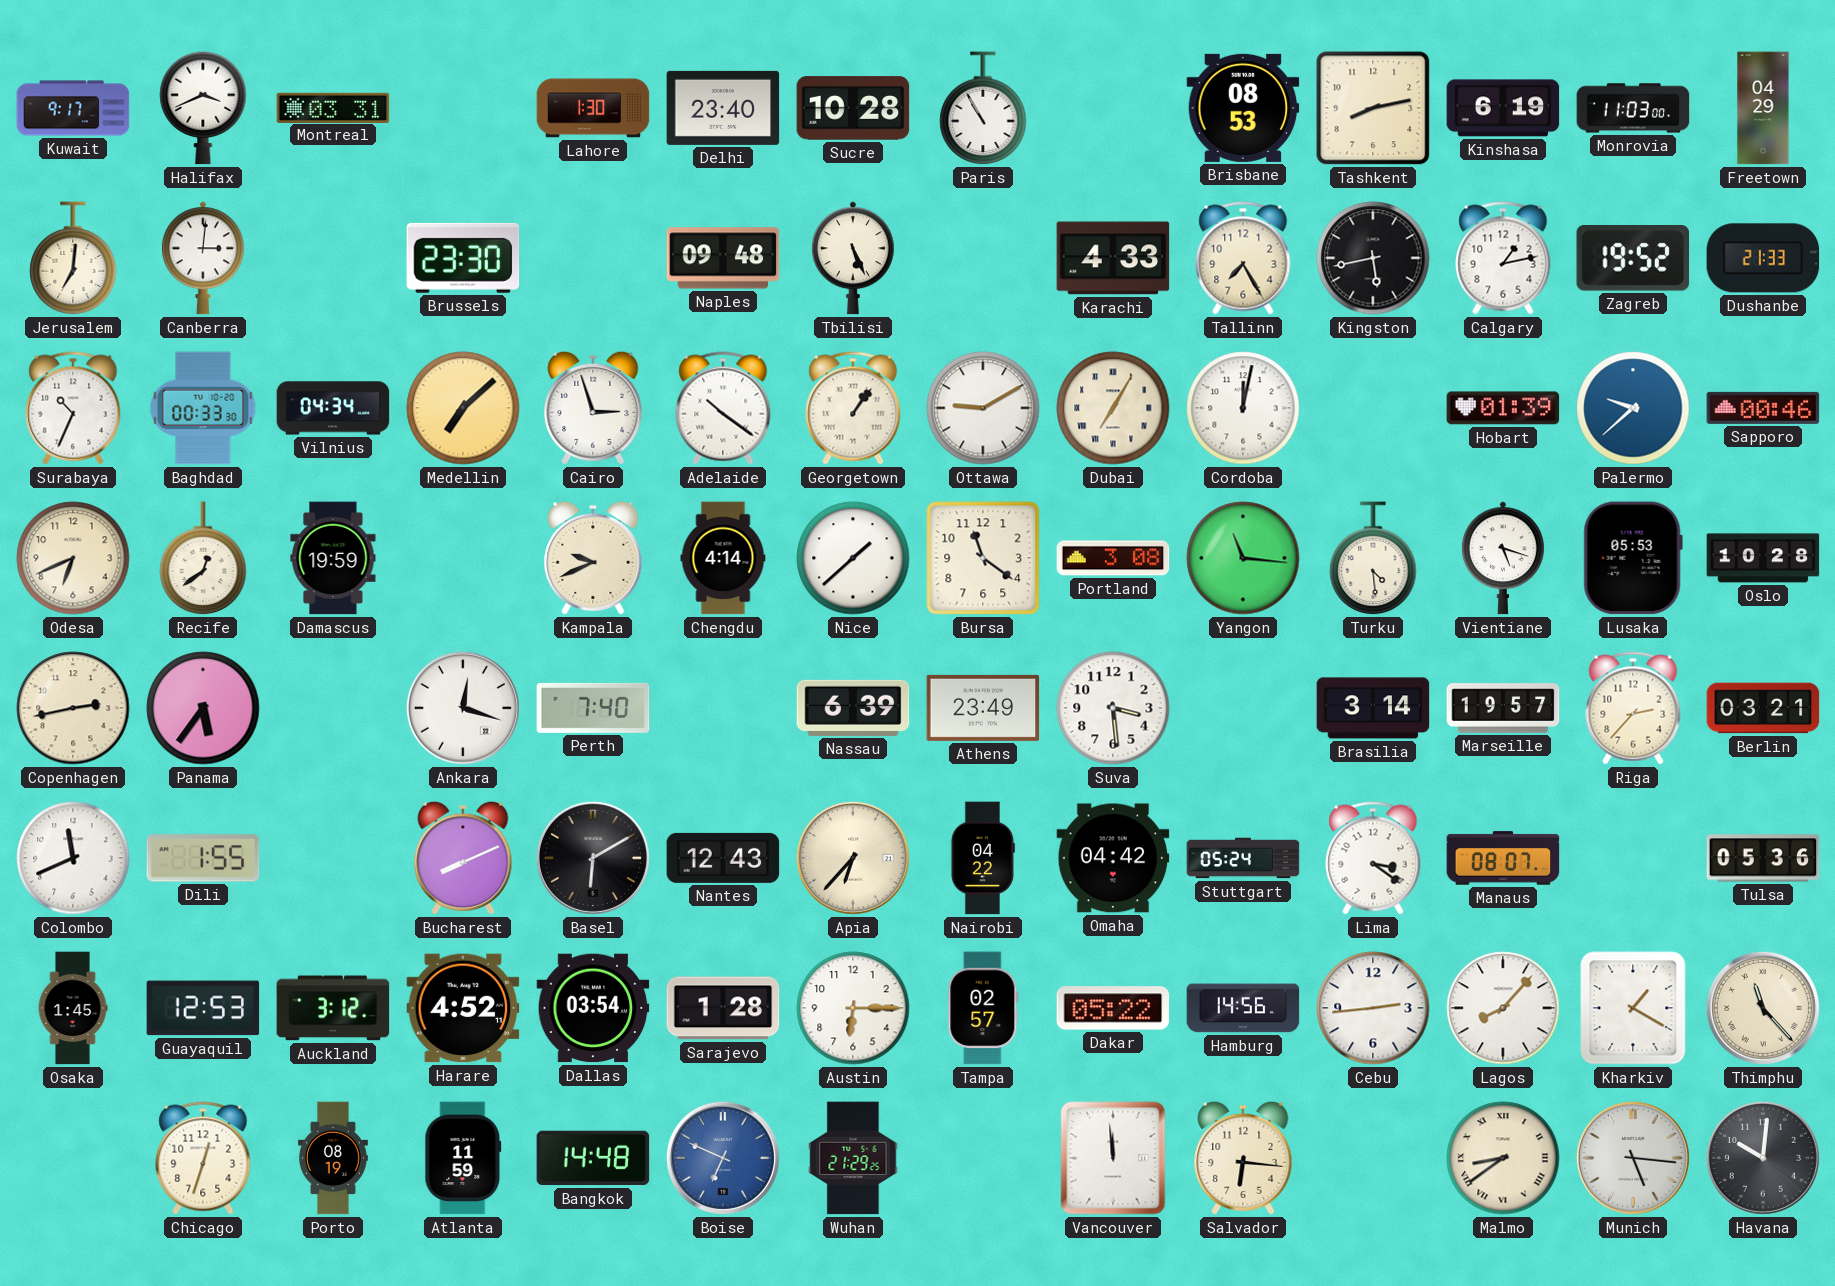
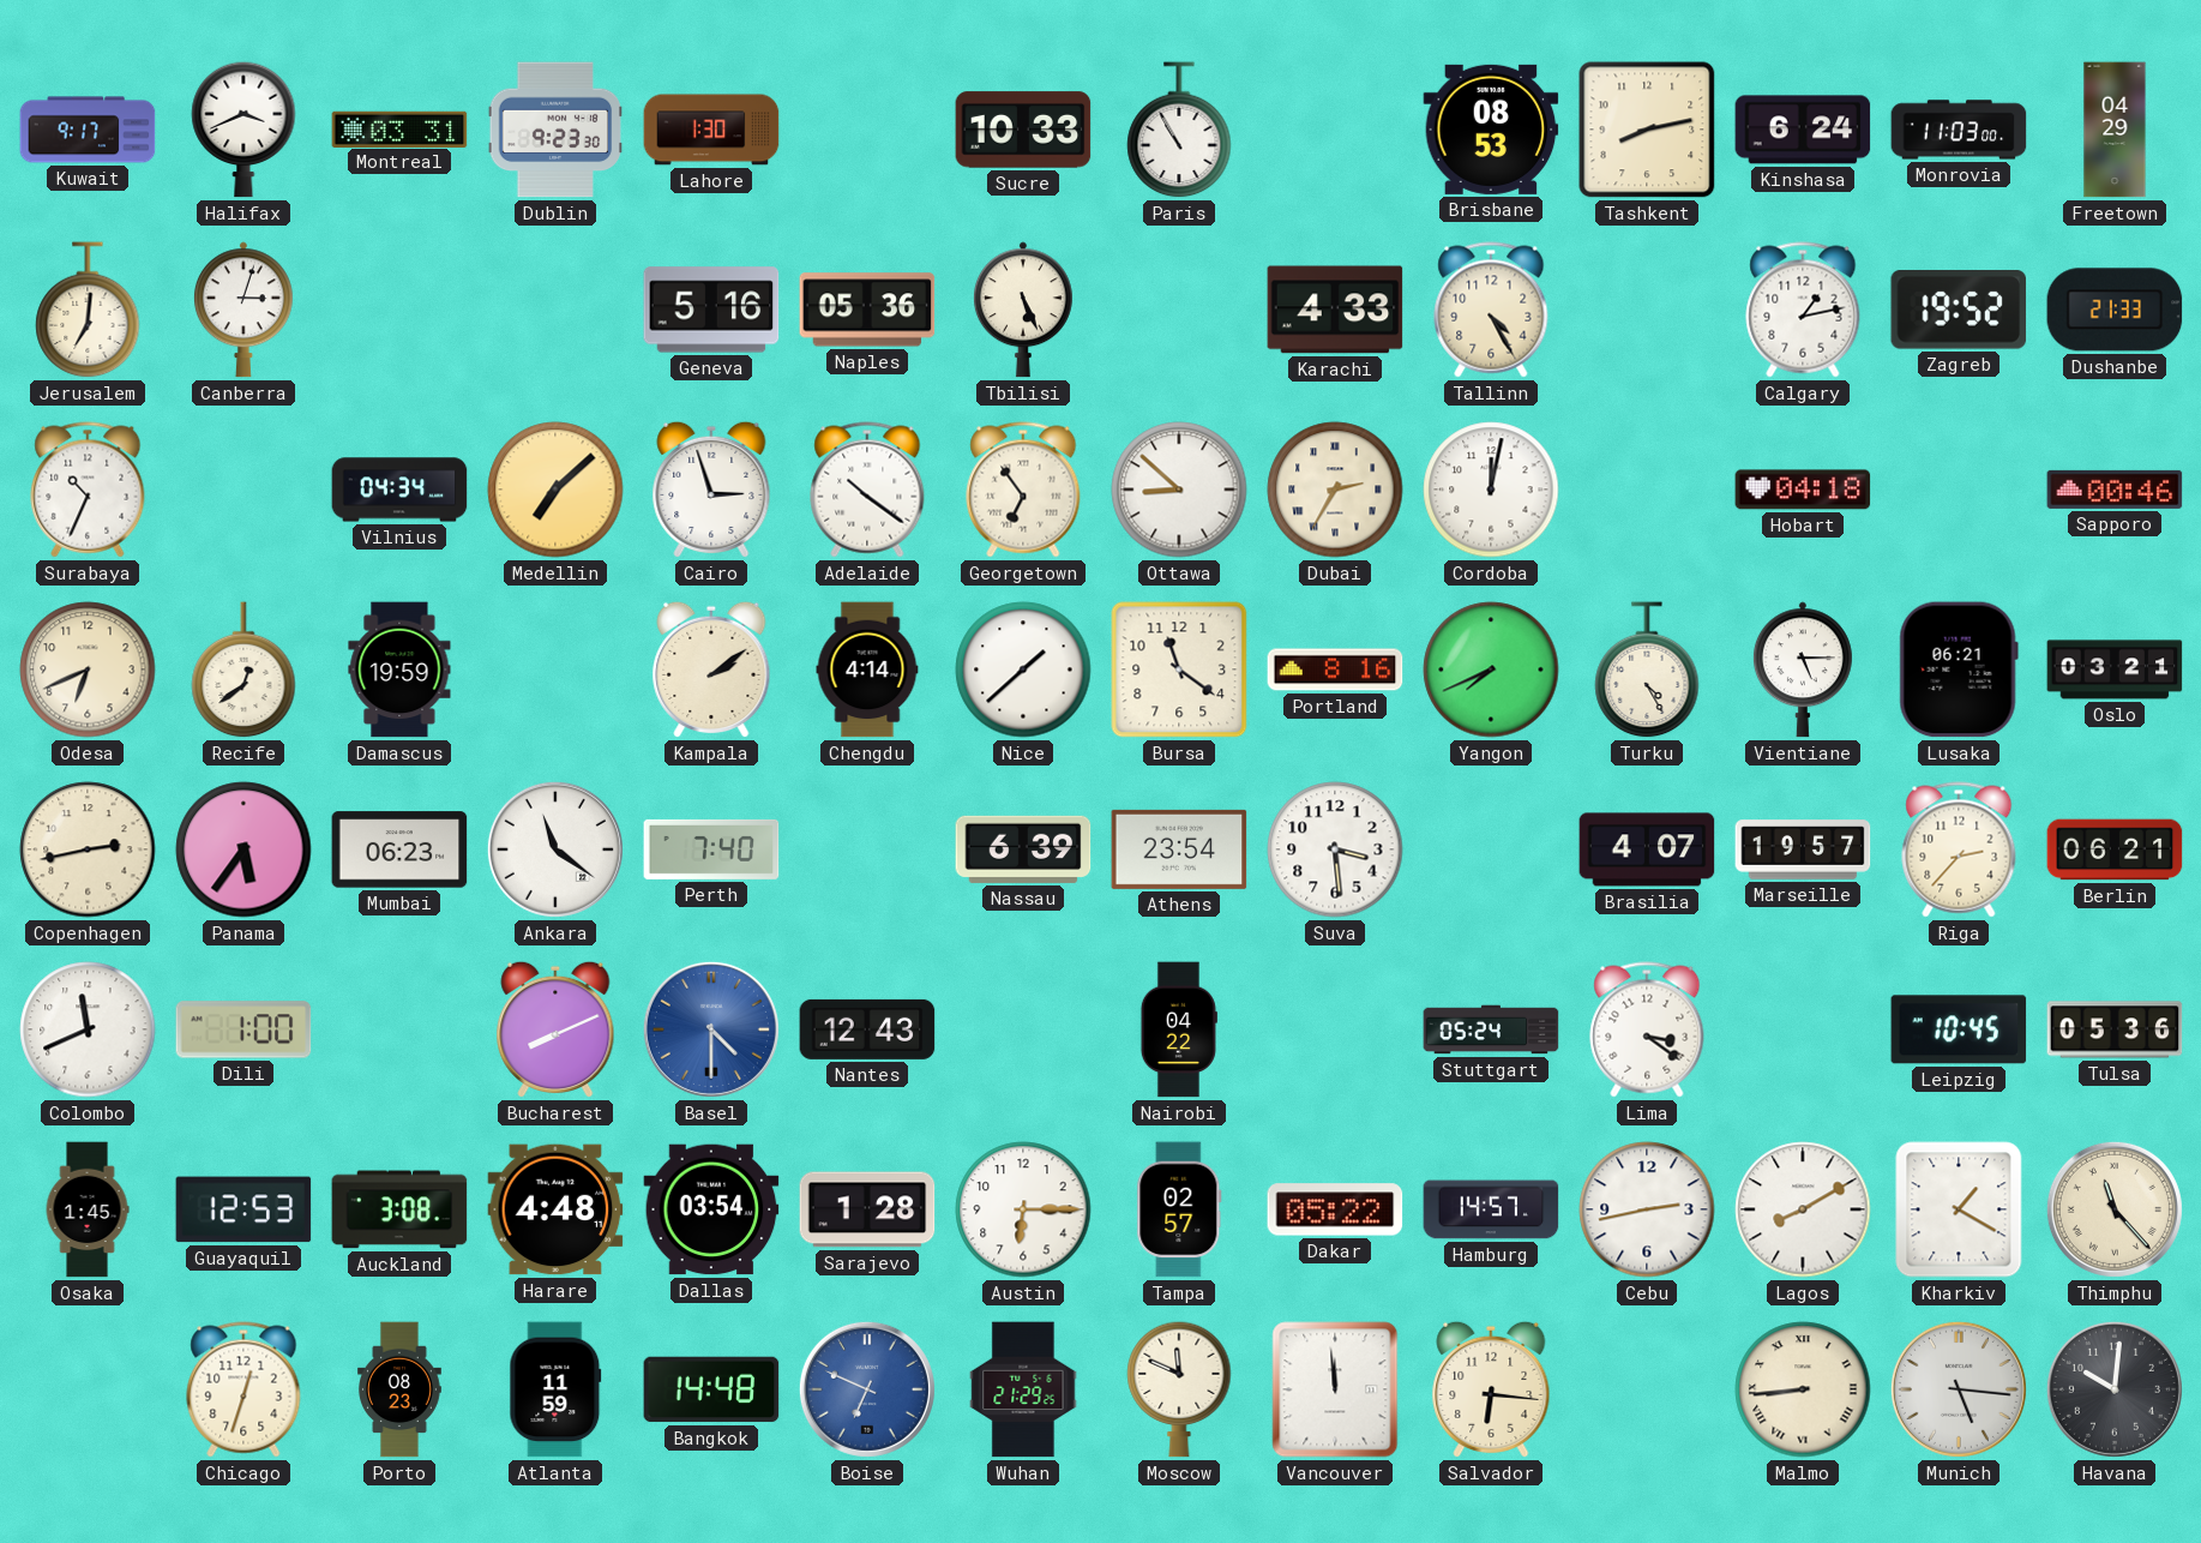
Dublin: none -> 9:23
Delhi: 23:40 -> none
Sucre: 10:28 -> 10:33
Kinshasa: 6:19 -> 6:24
Canberra: 3:01 -> 3:03
Brussels: 23:30 -> none
Geneva: none -> 5:16
Naples: 09:48 -> 05:36
Tallinn: 7:25 -> 4:25
Kingston: 5:43 -> none
Baghdad: 00:33 -> none
Georgetown: 1:06 -> 6:54
Ottawa: 9:10 -> 8:52
Dubai: 7:05 -> 2:35
Hobart: 01:39 -> 04:18
Palermo: 9:38 -> none
Kampala: 9:41 -> 2:09
Portland: 3:08 -> 8:16
Yangon: 11:16 -> 7:41
Turku: 4:29 -> 4:25
Vientiane: 5:18 -> 5:15
Lusaka: 05:53 -> 06:21
Oslo: 10:28 -> 03:21
Mumbai: none -> 06:23
Ankara: 12:18 -> 11:21
Athens: 23:49 -> 23:54
Brasilia: 3:14 -> 4:07
Berlin: 03:21 -> 06:21
Dili: 1:55 -> 1:00
Basel: 6:10 -> 4:30
Basel dial: black -> blue
Apia: 6:37 -> none
Omaha: 04:42 -> none
Manaus: 08:07 -> none
Leipzig: none -> 10:45
Auckland: 3:12 -> 3:08
Harare: 4:52 -> 4:48
Hamburg: 14:56 -> 14:57
Cebu: 2:44 -> 2:43
Lagos: 8:07 -> 8:10
Porto: 08:19 -> 08:23
Moscow: none -> 11:49
Malmo: 8:39 -> 8:44
